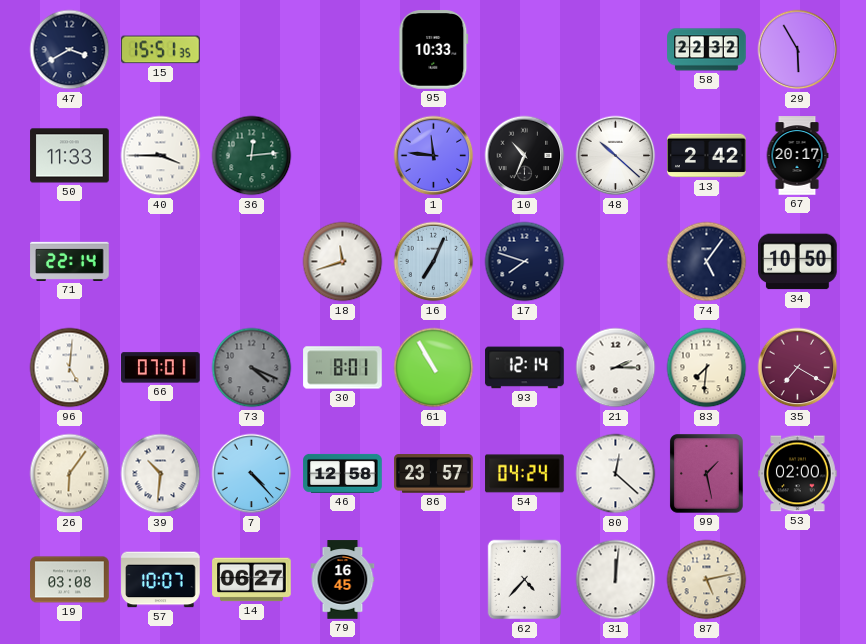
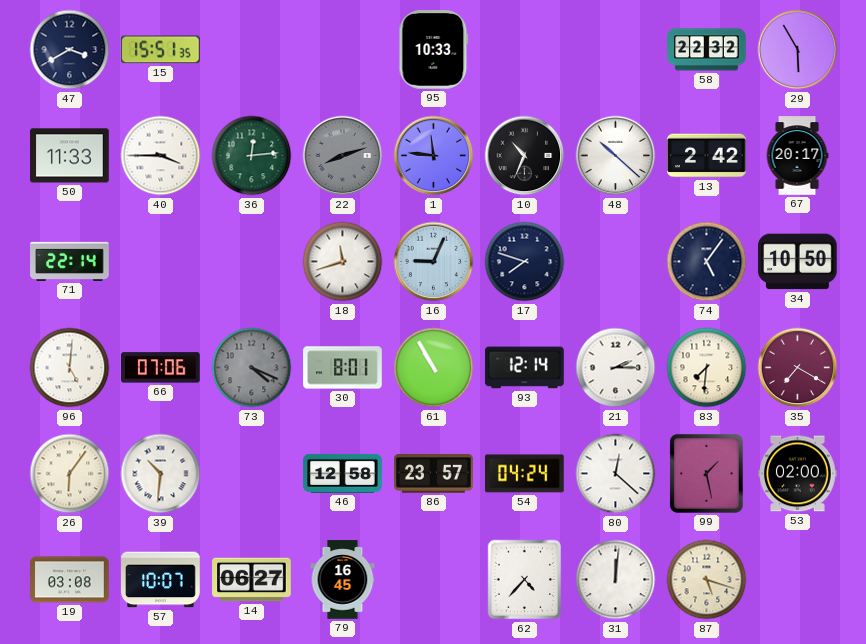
22: none -> 8:12
16: 7:04 -> 9:04
66: 07:01 -> 07:06
7: 4:23 -> none
87: 5:13 -> 5:18
